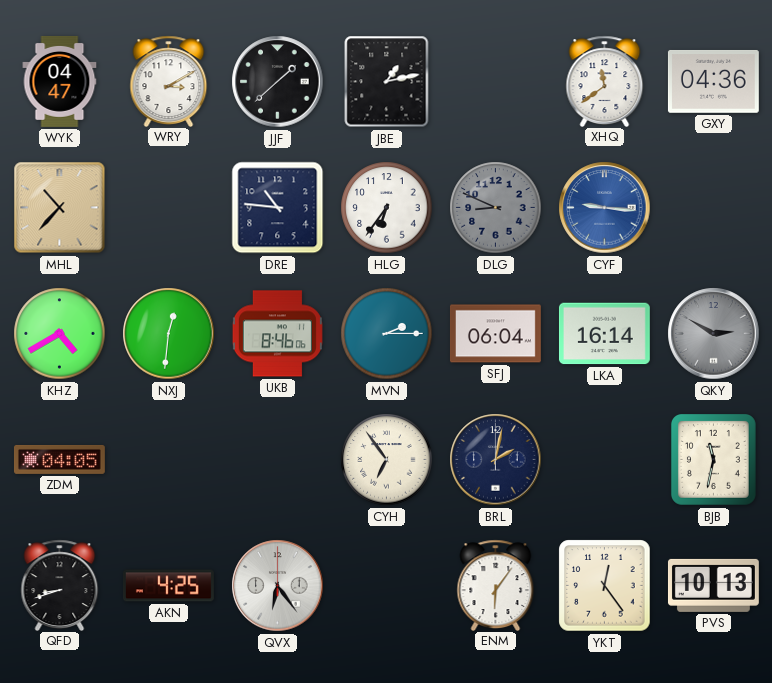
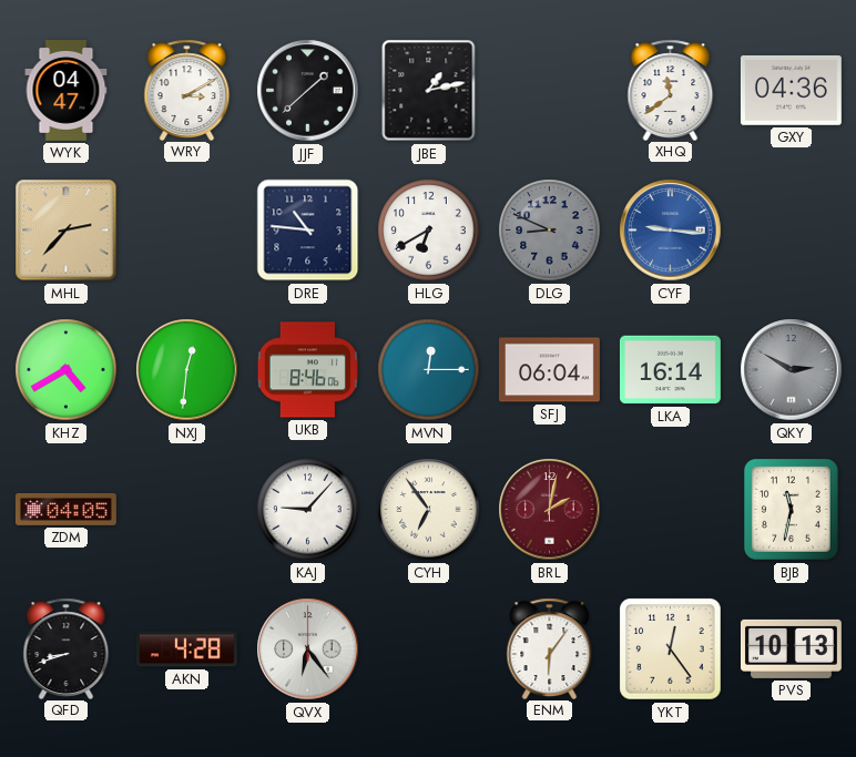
MHL: 10:37 -> 2:37
HLG: 6:36 -> 6:40
MVN: 2:15 -> 12:15
KAJ: none -> 9:07
BRL dial: navy -> burgundy
AKN: 4:25 -> 4:28
